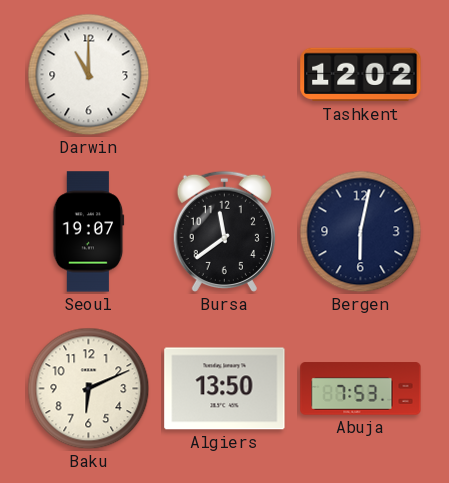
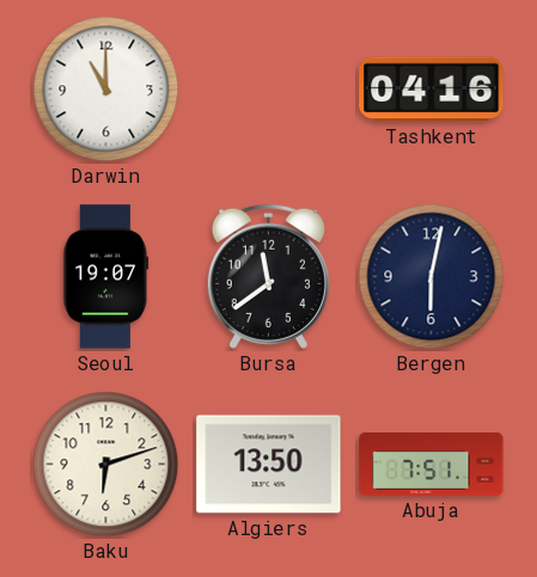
Tashkent: 12:02 -> 04:16
Baku: 6:11 -> 6:12
Abuja: 7:53 -> 7:51
